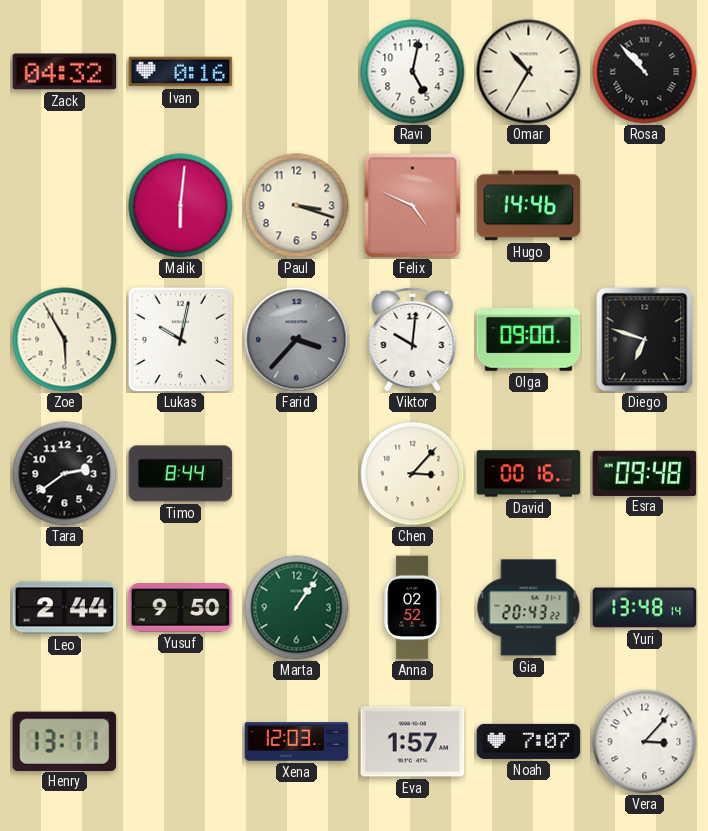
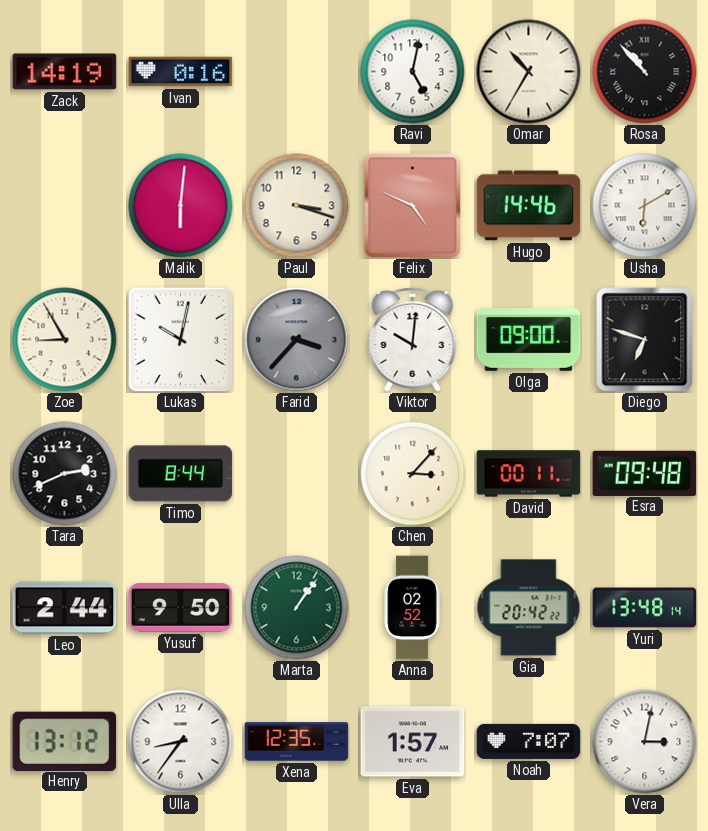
Zack: 04:32 -> 14:19
Usha: none -> 6:10
Zoe: 5:55 -> 8:55
Tara: 2:39 -> 2:41
David: 00:16 -> 00:11
Gia: 20:43 -> 20:42
Henry: 13:11 -> 13:12
Ulla: none -> 8:36
Xena: 12:03 -> 12:35
Vera: 3:07 -> 3:02
